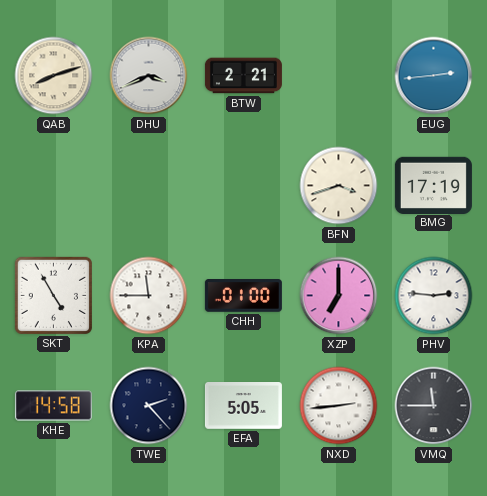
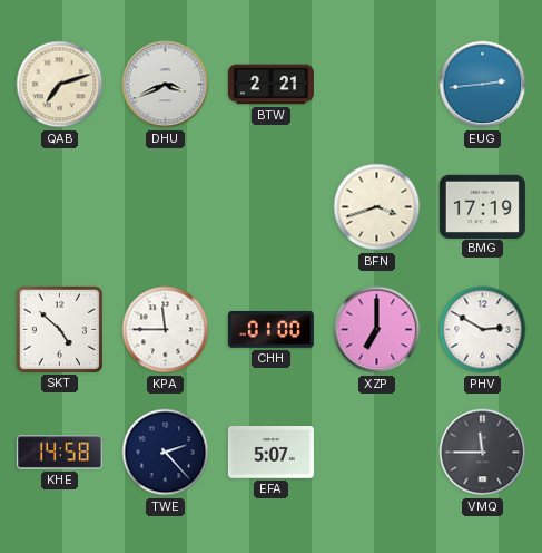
QAB: 8:12 -> 7:12
SKT: 4:55 -> 4:52
PHV: 2:46 -> 2:50
EFA: 5:05 -> 5:07
NXD: 2:44 -> none
